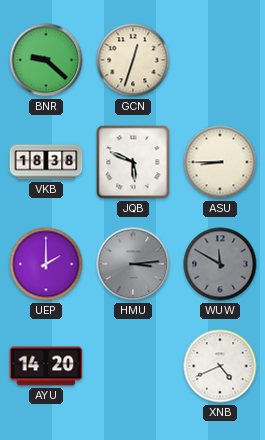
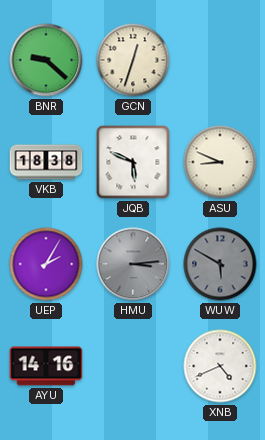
ASU: 8:45 -> 8:49
UEP: 2:00 -> 2:05
WUW: 11:50 -> 5:50
AYU: 14:20 -> 14:16
